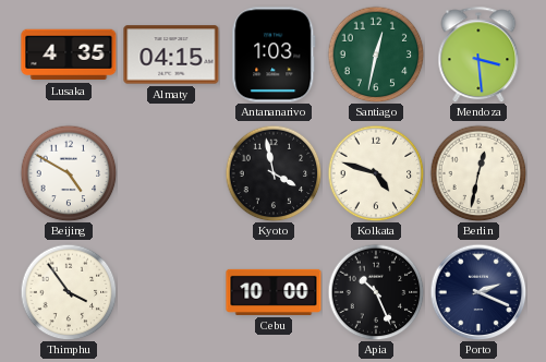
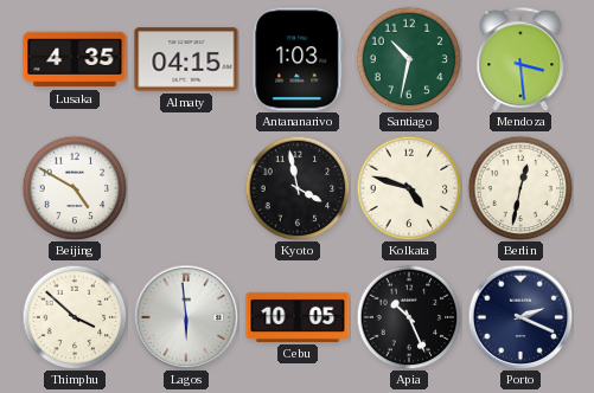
Santiago: 12:32 -> 10:32
Thimphu: 3:54 -> 3:52
Lagos: none -> 5:59
Cebu: 10:00 -> 10:05
